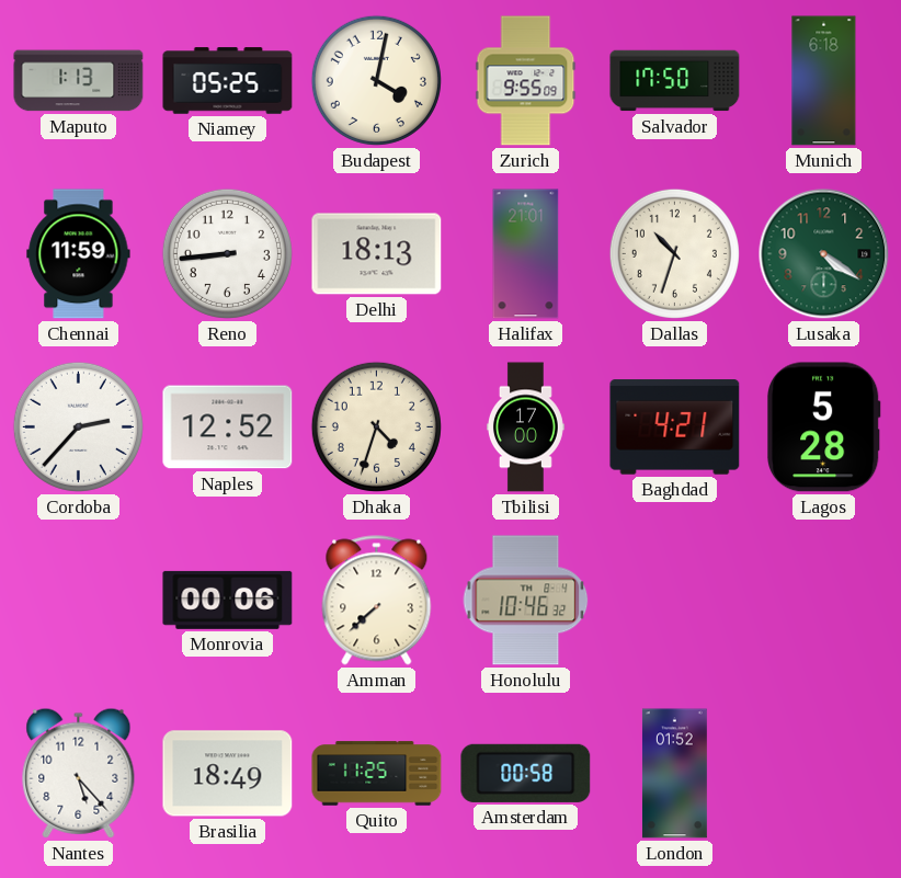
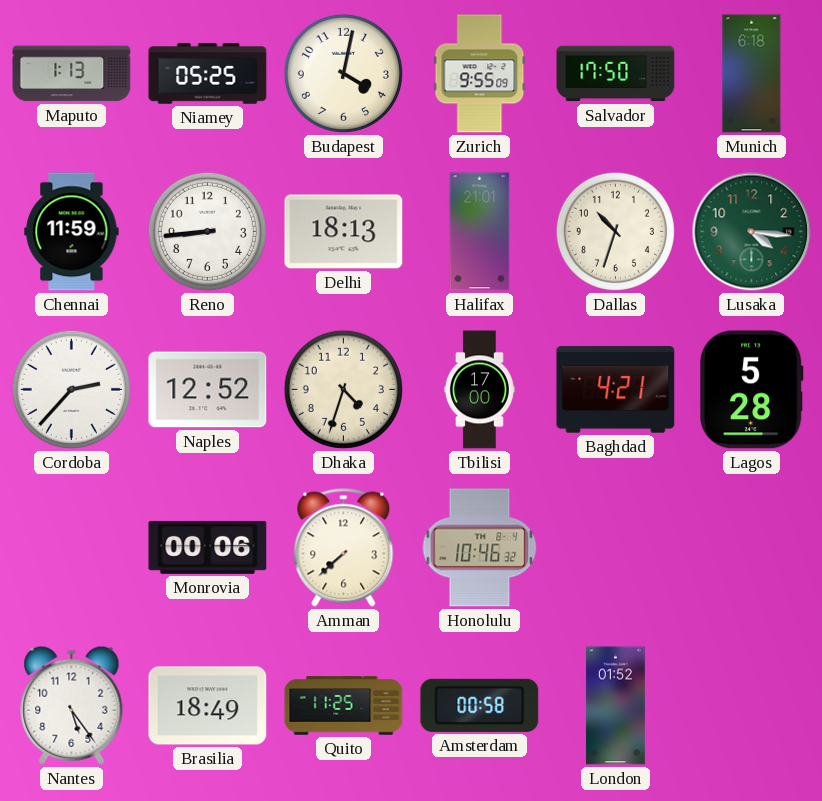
Lusaka: 4:21 -> 4:16
Nantes: 5:23 -> 5:24
